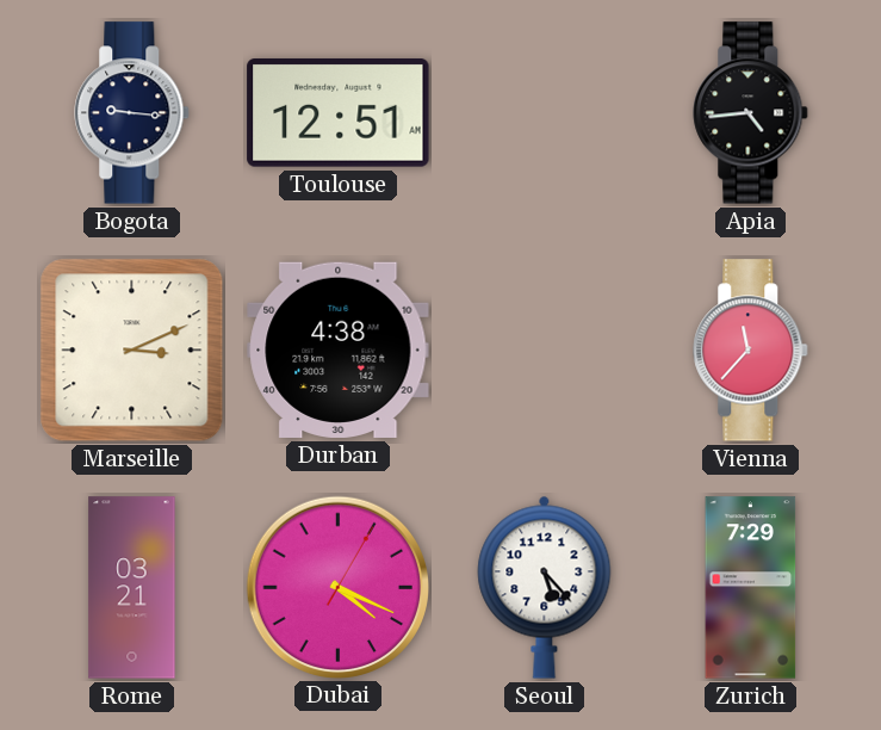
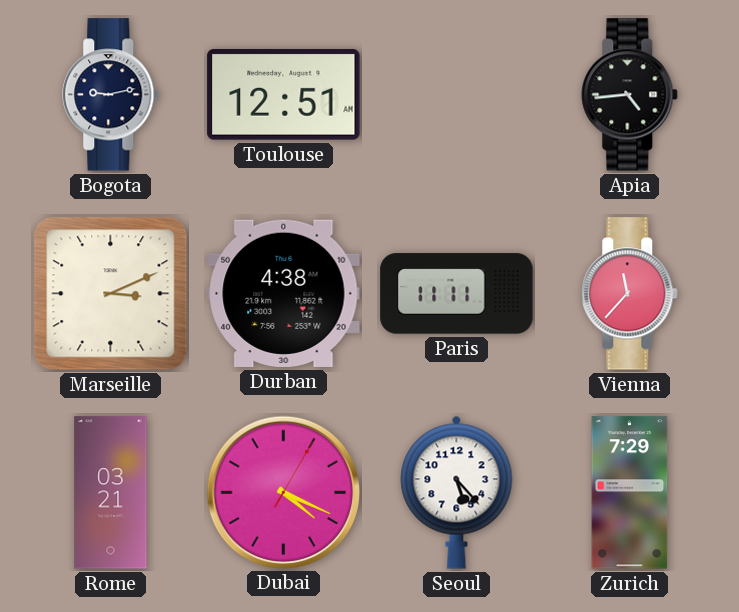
Bogota: 9:16 -> 9:13
Paris: none -> 11:11
